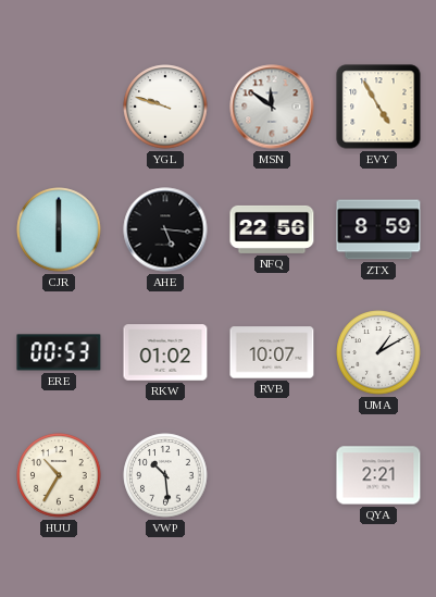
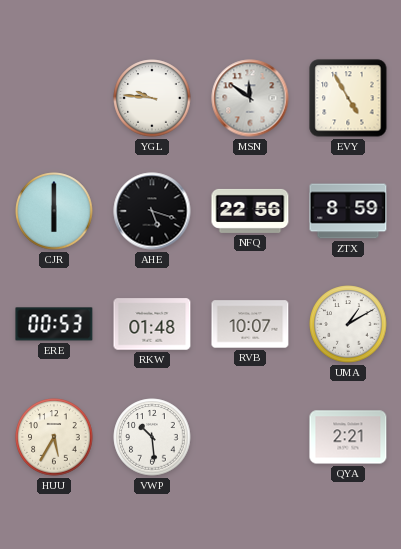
YGL: 9:48 -> 9:46
AHE: 5:16 -> 5:18
RKW: 01:02 -> 01:48
HUU: 10:35 -> 5:35
